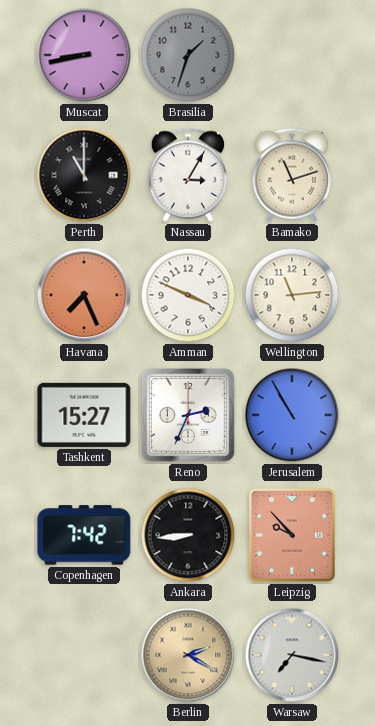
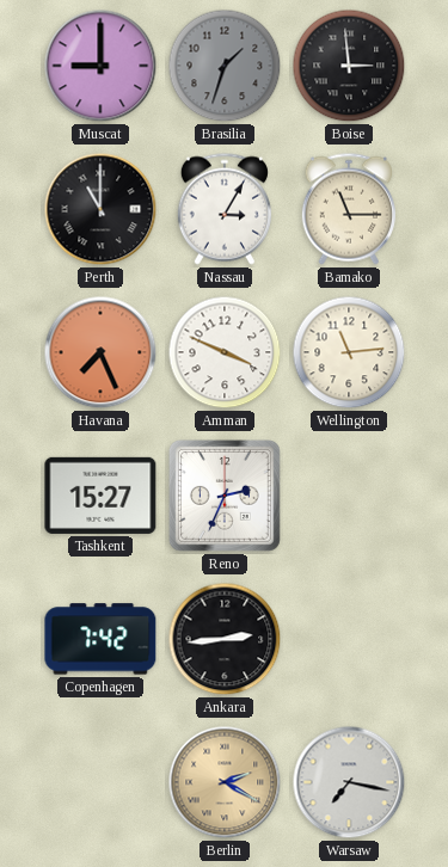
Muscat: 8:43 -> 9:00
Boise: none -> 2:59
Bamako: 11:12 -> 11:15
Jerusalem: 10:55 -> none
Ankara: 8:44 -> 2:44
Leipzig: 9:53 -> none
